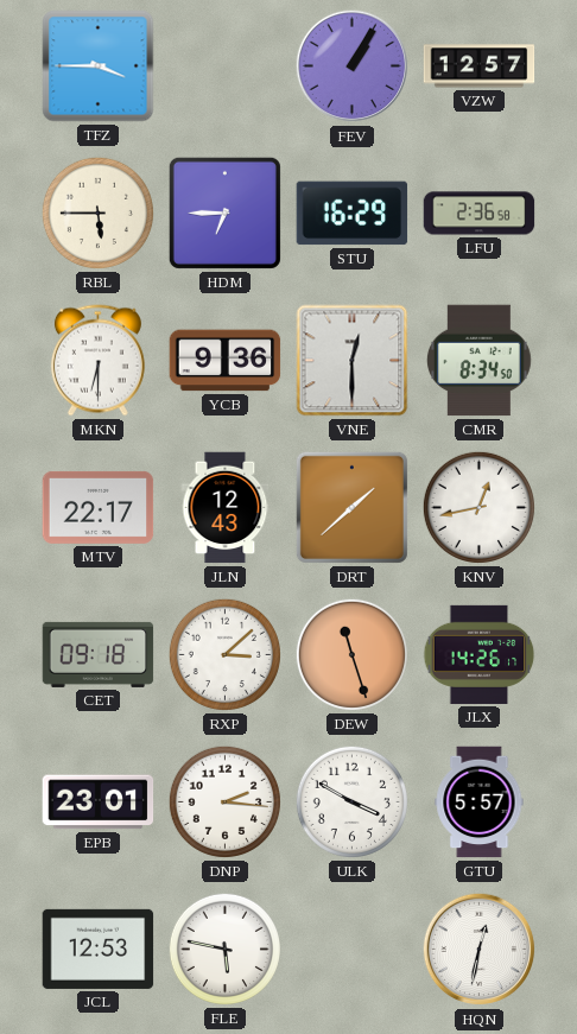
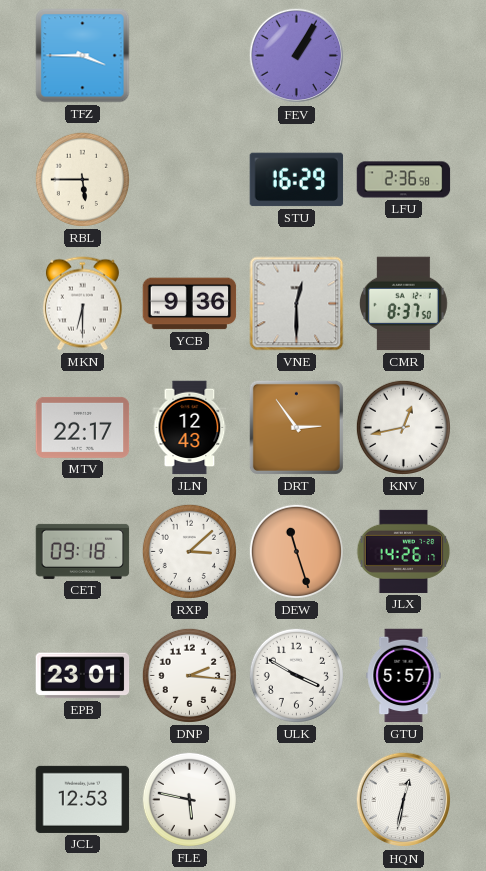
VZW: 12:57 -> none
HDM: 6:45 -> none
CMR: 8:34 -> 8:37
DRT: 1:38 -> 2:54
